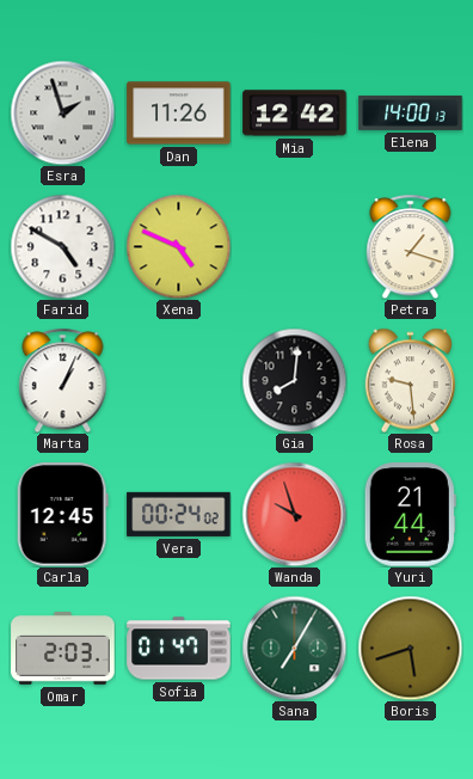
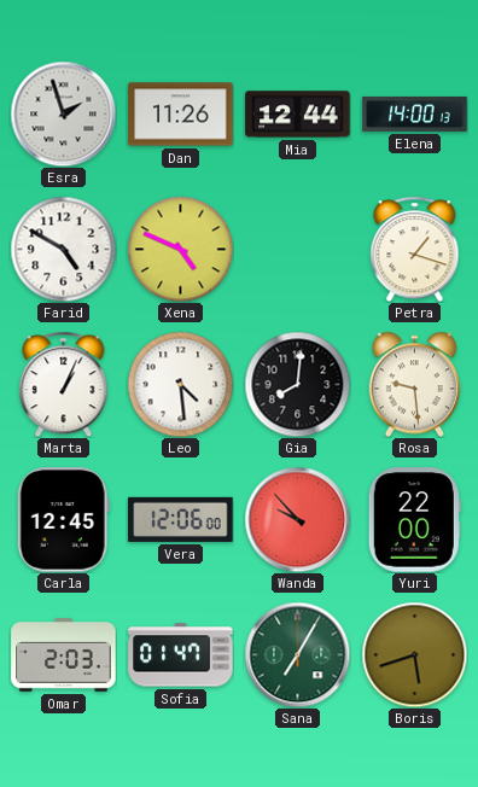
Mia: 12:42 -> 12:44
Leo: none -> 4:29
Vera: 00:24 -> 12:06
Wanda: 9:57 -> 9:53
Yuri: 21:44 -> 22:00
